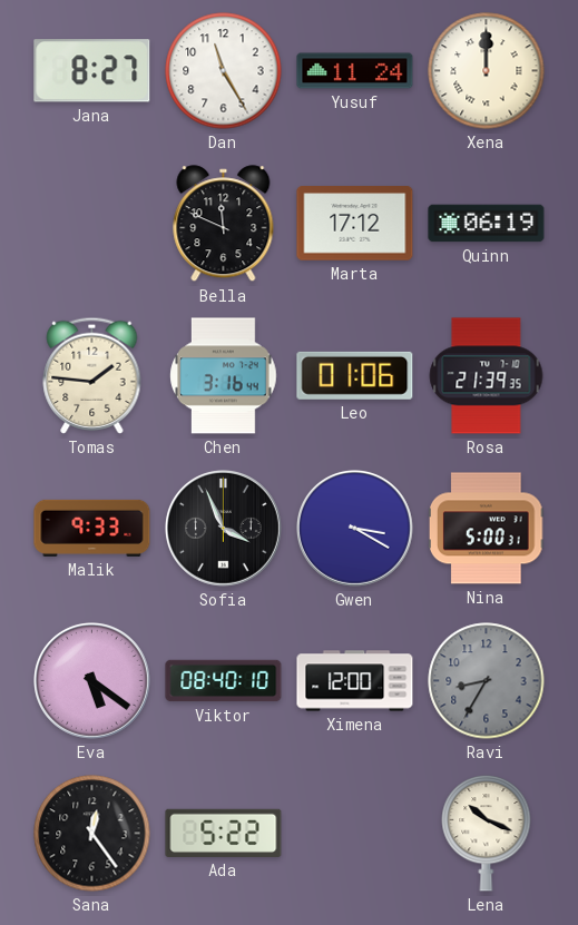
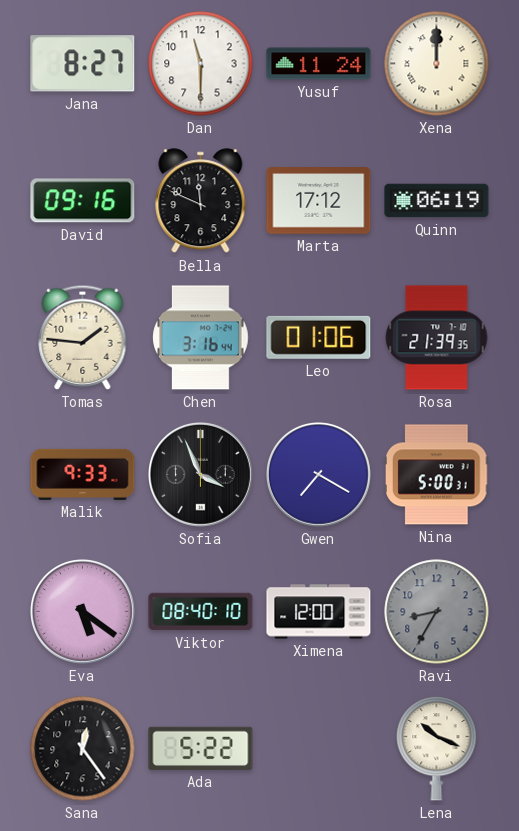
Dan: 11:25 -> 11:30
David: none -> 09:16
Gwen: 3:20 -> 7:20
